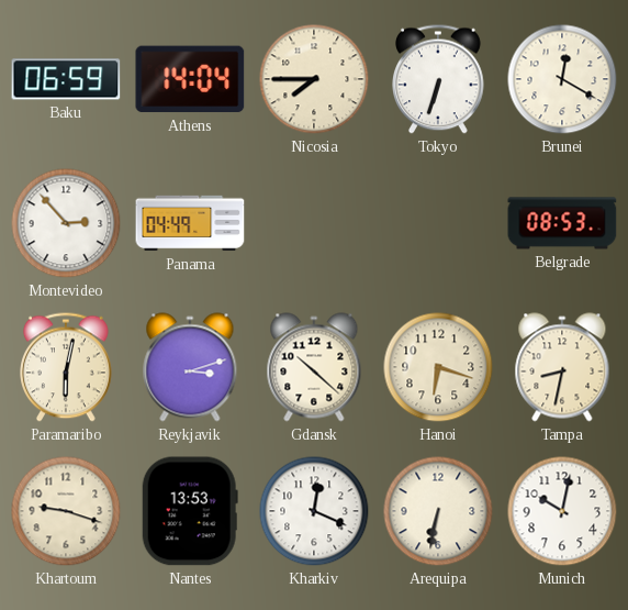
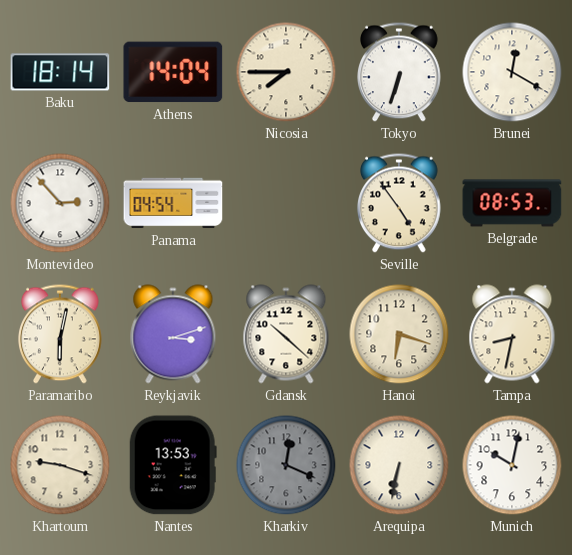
Baku: 06:59 -> 18:14
Panama: 04:49 -> 04:54
Seville: none -> 4:54
Kharkiv dial: white -> grey
